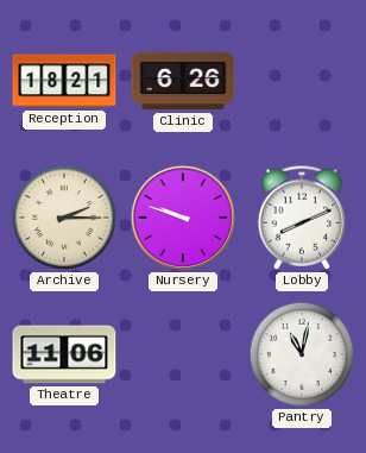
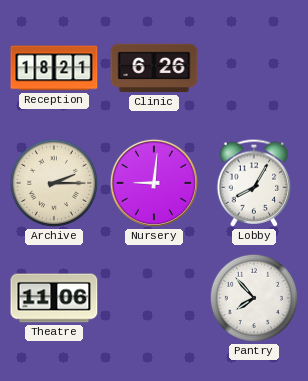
Nursery: 9:48 -> 9:01
Lobby: 8:11 -> 8:05
Pantry: 11:02 -> 7:53
